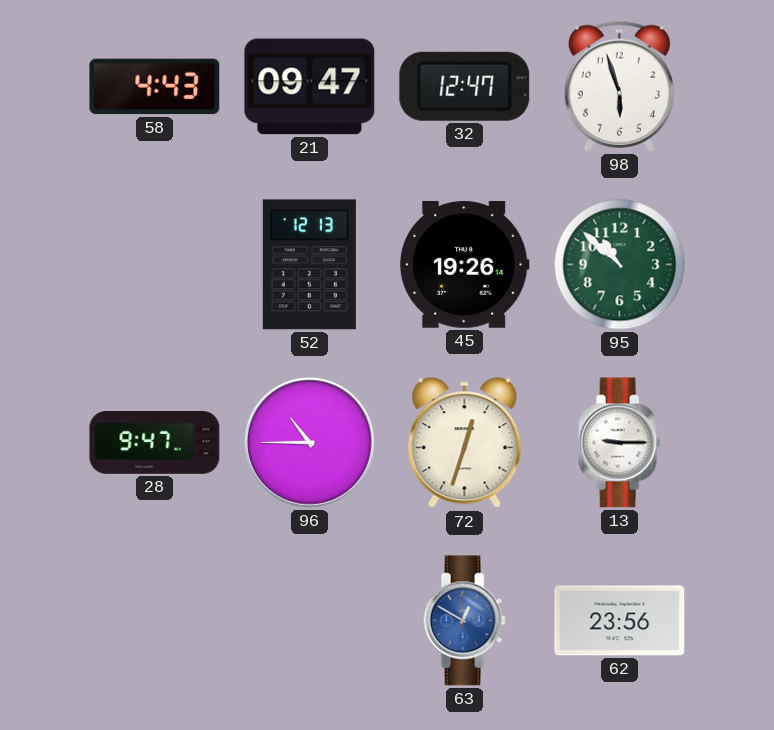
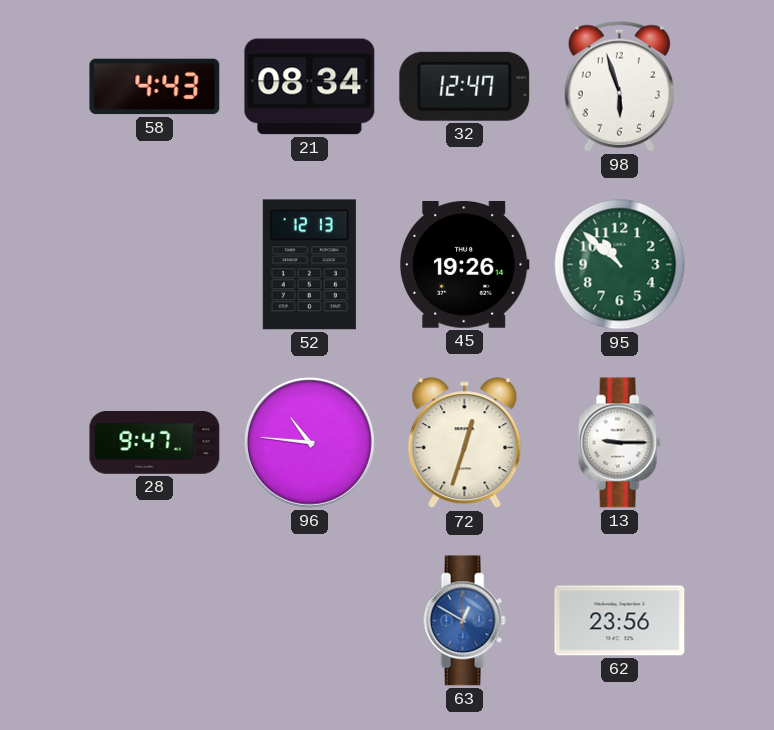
21: 09:47 -> 08:34
96: 10:45 -> 10:46
